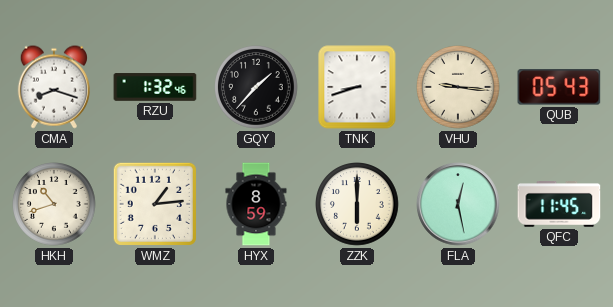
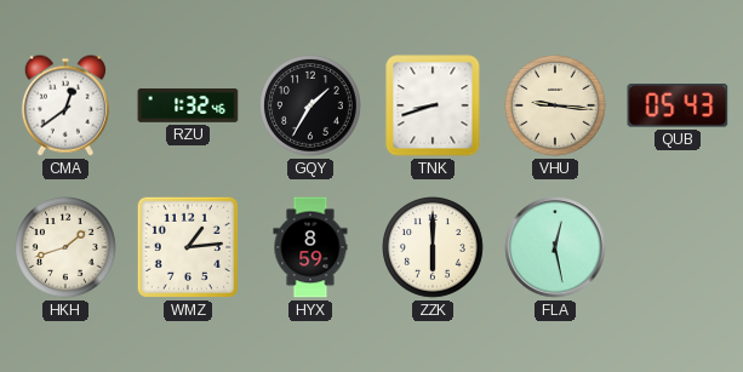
CMA: 8:18 -> 12:39
GQY: 1:37 -> 1:35
HKH: 10:42 -> 1:42
QFC: 11:45 -> none
